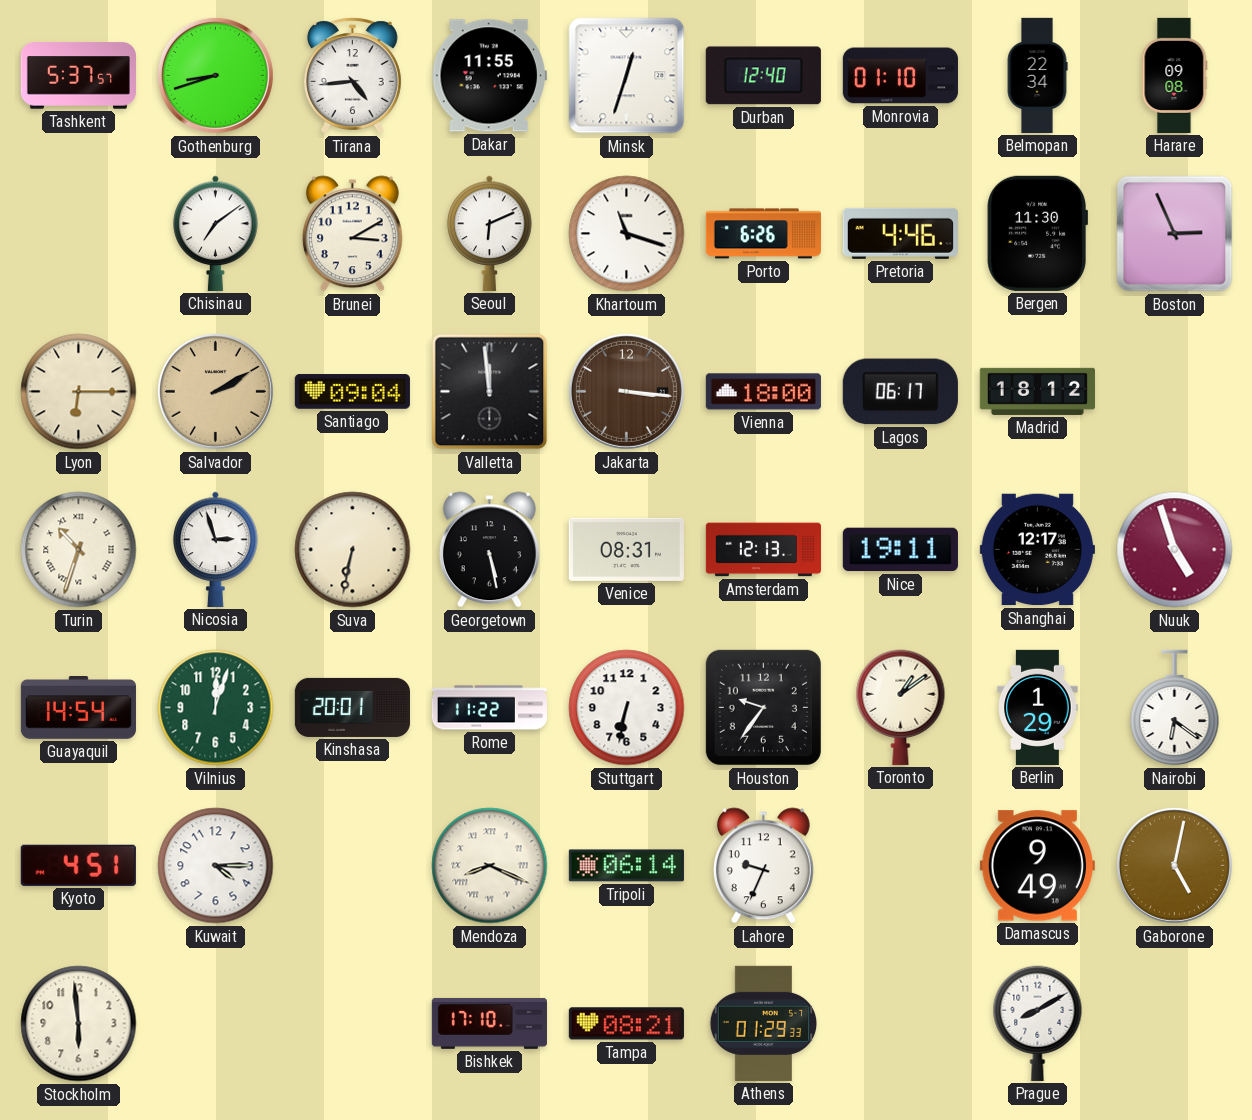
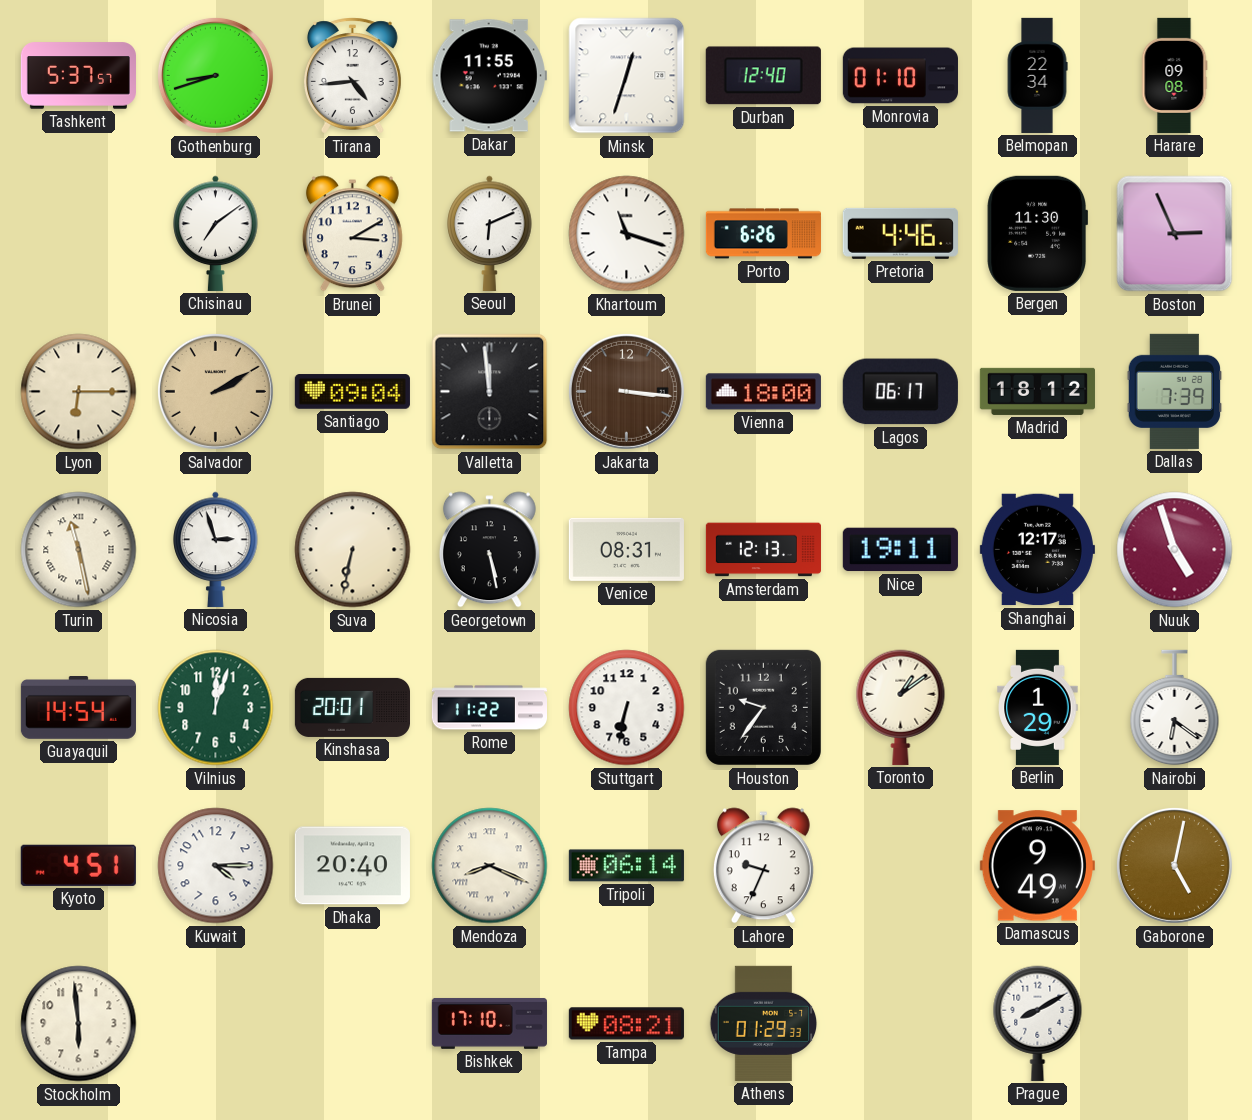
Dallas: none -> 7:39
Turin: 10:33 -> 11:28
Dhaka: none -> 20:40
